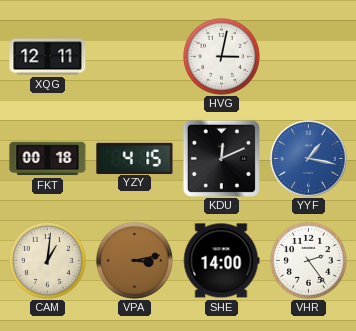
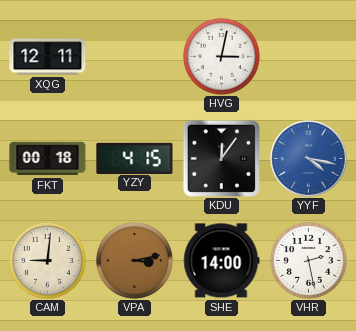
KDU: 12:11 -> 12:06
YYF: 1:17 -> 4:17
CAM: 1:01 -> 9:01
VHR: 2:24 -> 2:28
